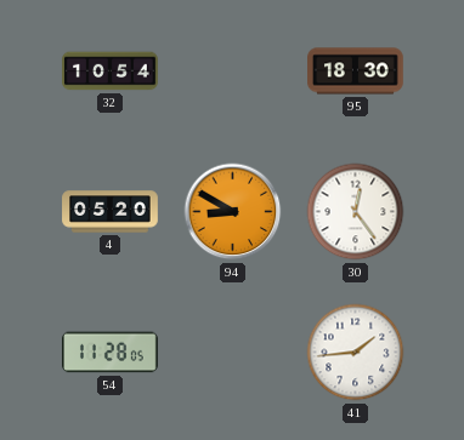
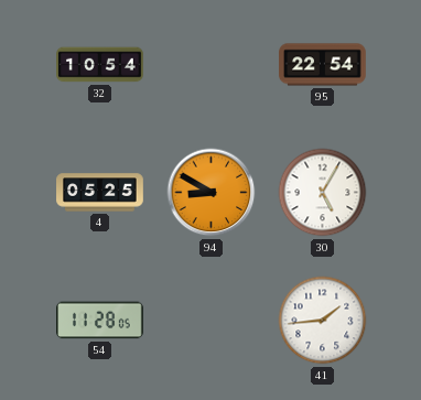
95: 18:30 -> 22:54
4: 05:20 -> 05:25
30: 12:24 -> 5:05
